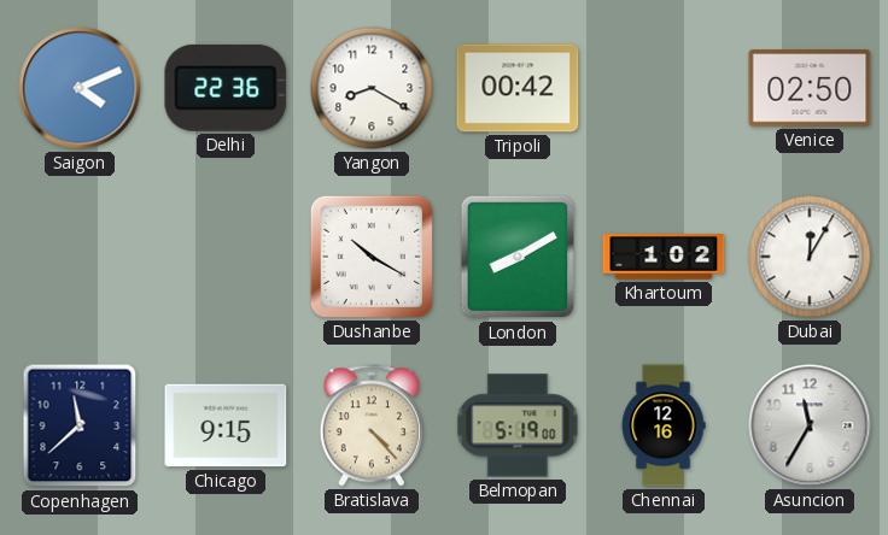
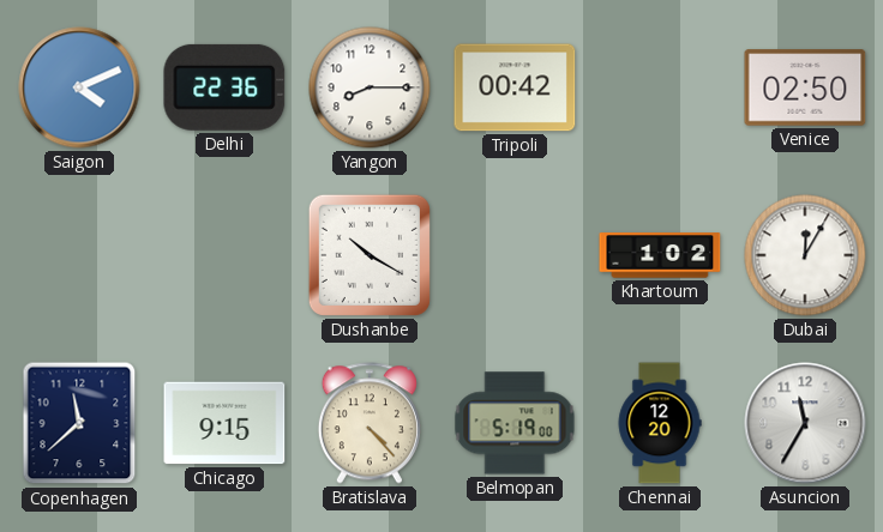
Yangon: 8:20 -> 8:15
London: 8:10 -> none
Chennai: 12:16 -> 12:20
